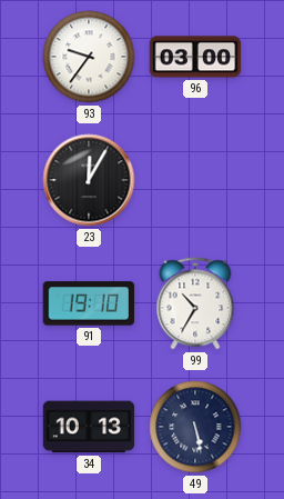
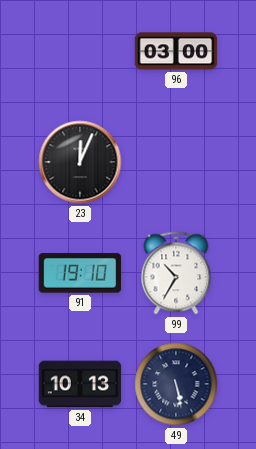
93: 9:36 -> none
23: 12:05 -> 12:04
